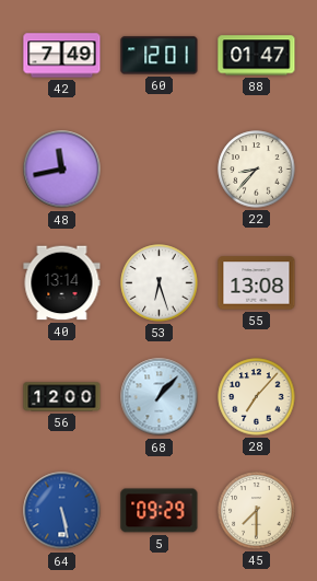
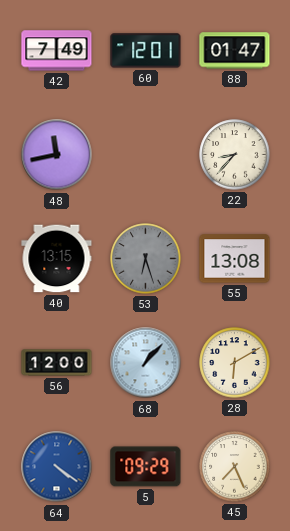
40: 13:14 -> 13:15
53 dial: white -> grey
28: 7:07 -> 6:10
64: 5:28 -> 4:21
45: 7:30 -> 7:26
